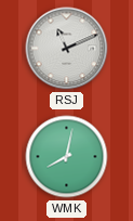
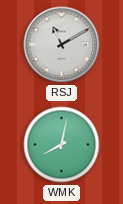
RSJ: 11:11 -> 11:10
